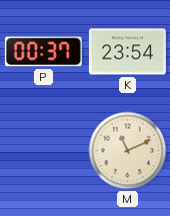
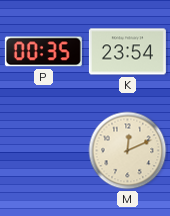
P: 00:37 -> 00:35
M: 11:11 -> 12:11
